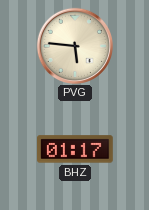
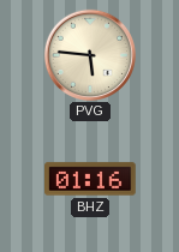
BHZ: 01:17 -> 01:16
